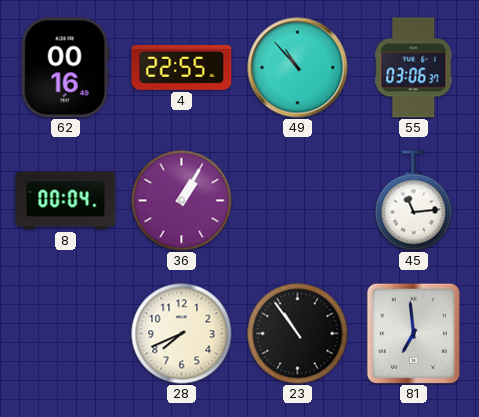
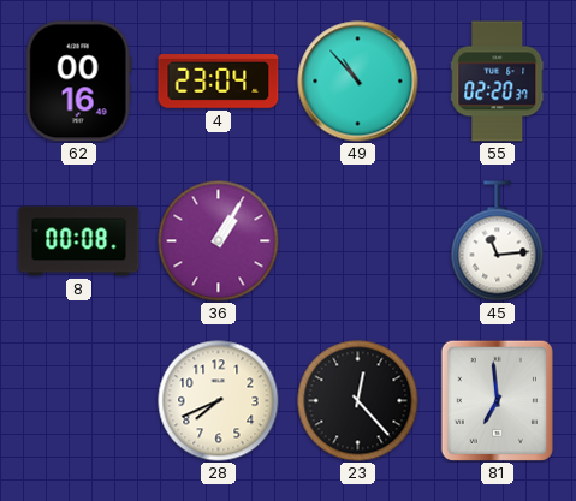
4: 22:55 -> 23:04
55: 03:06 -> 02:20
8: 00:04 -> 00:08
23: 10:54 -> 12:23
